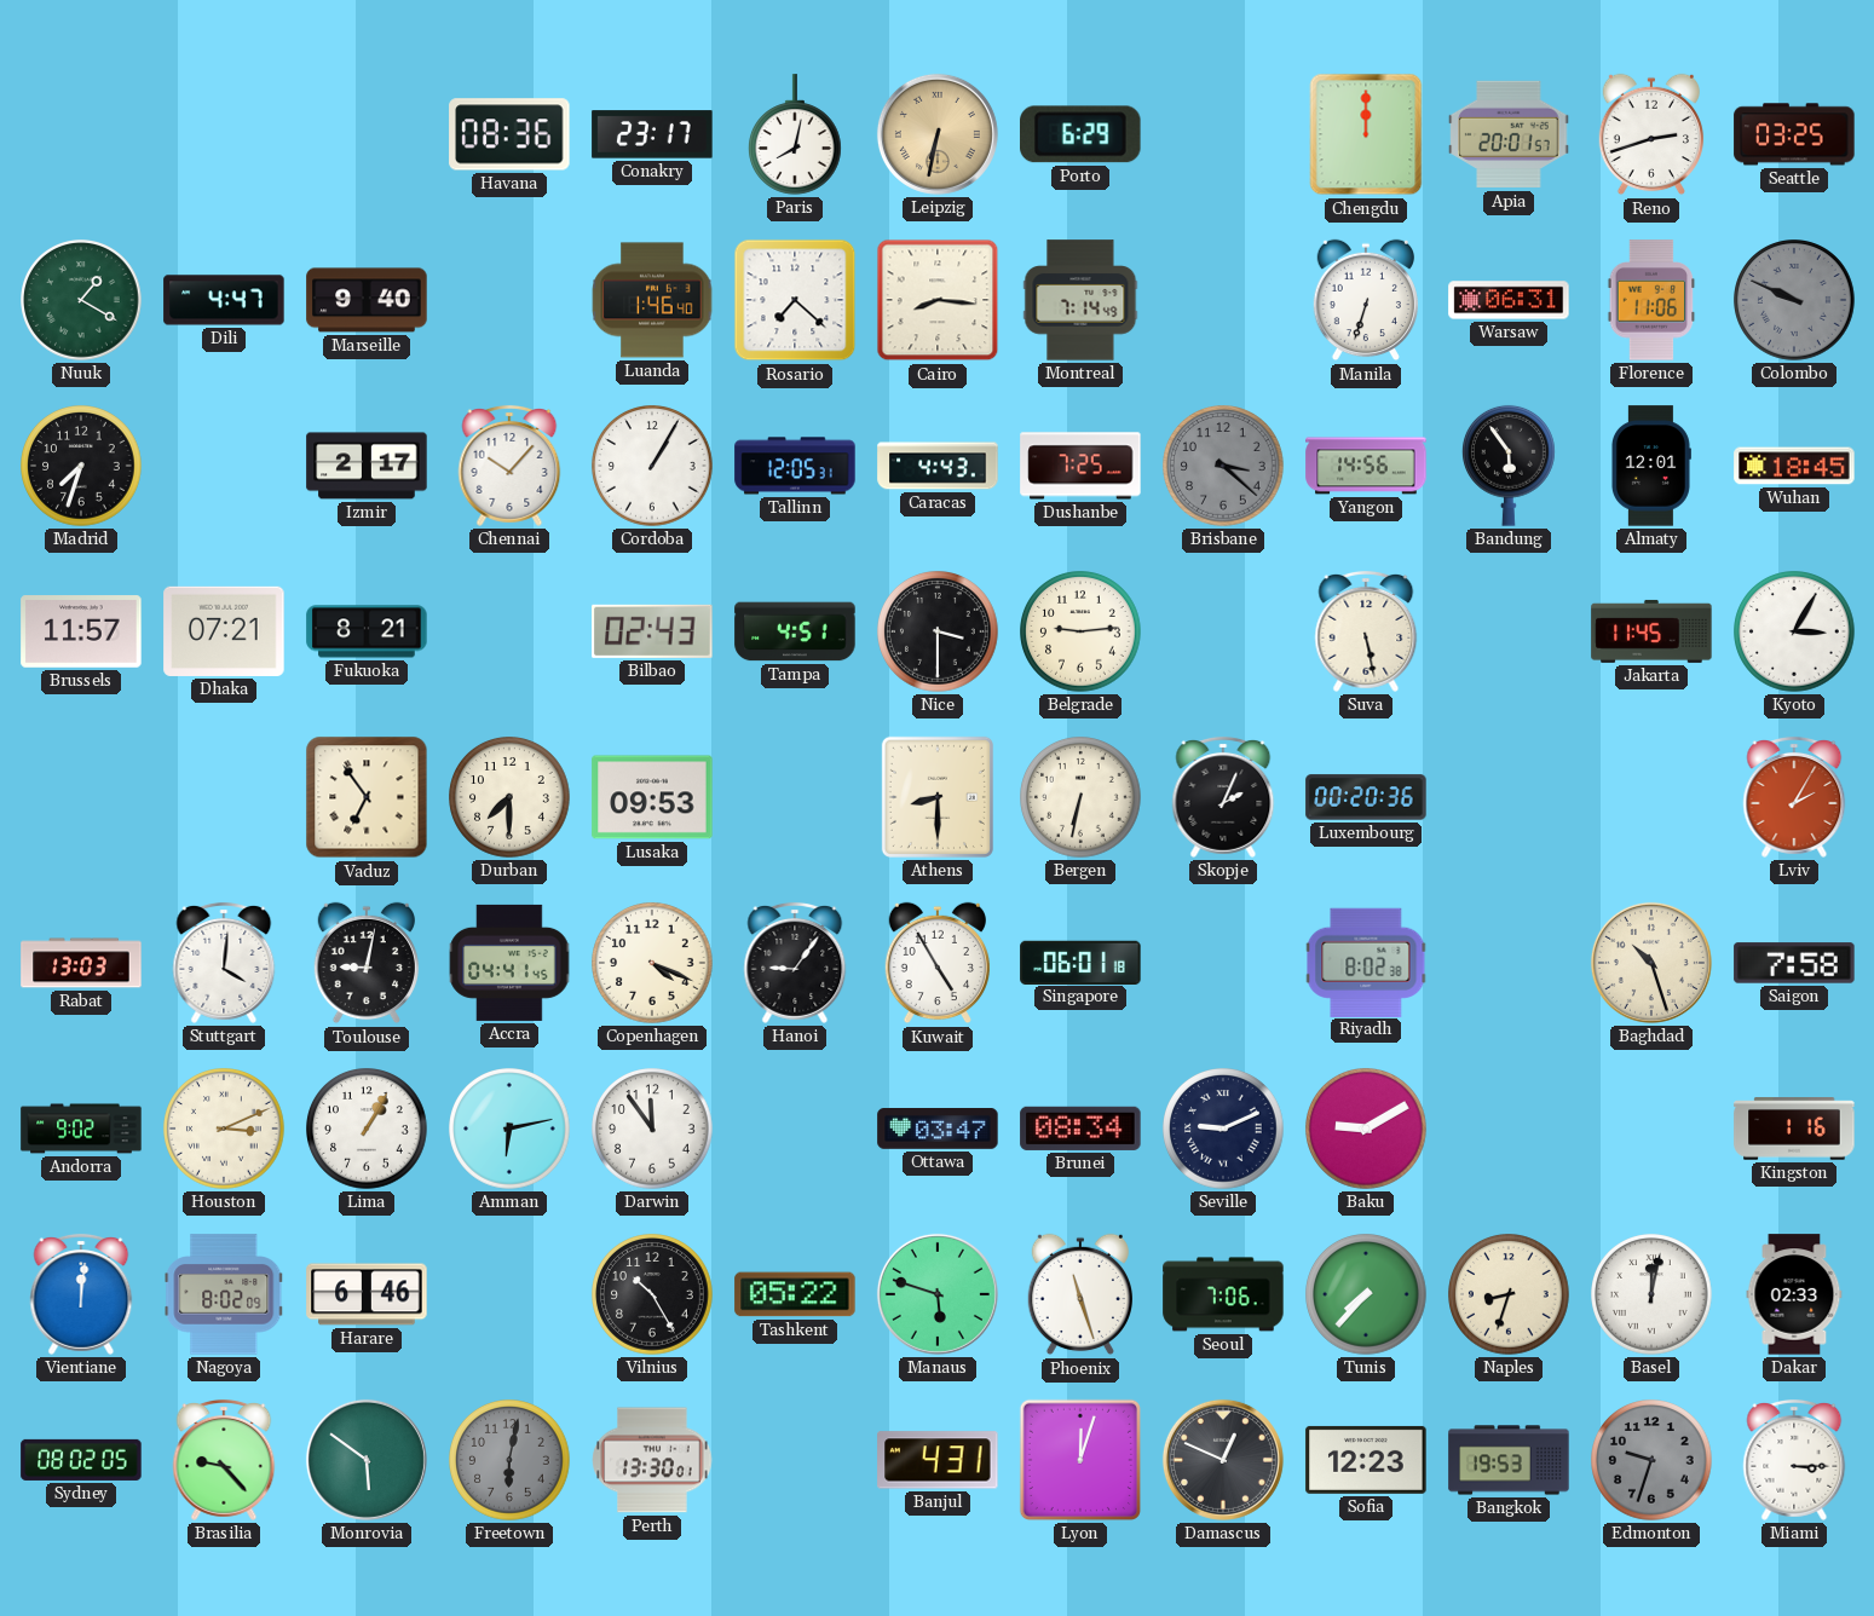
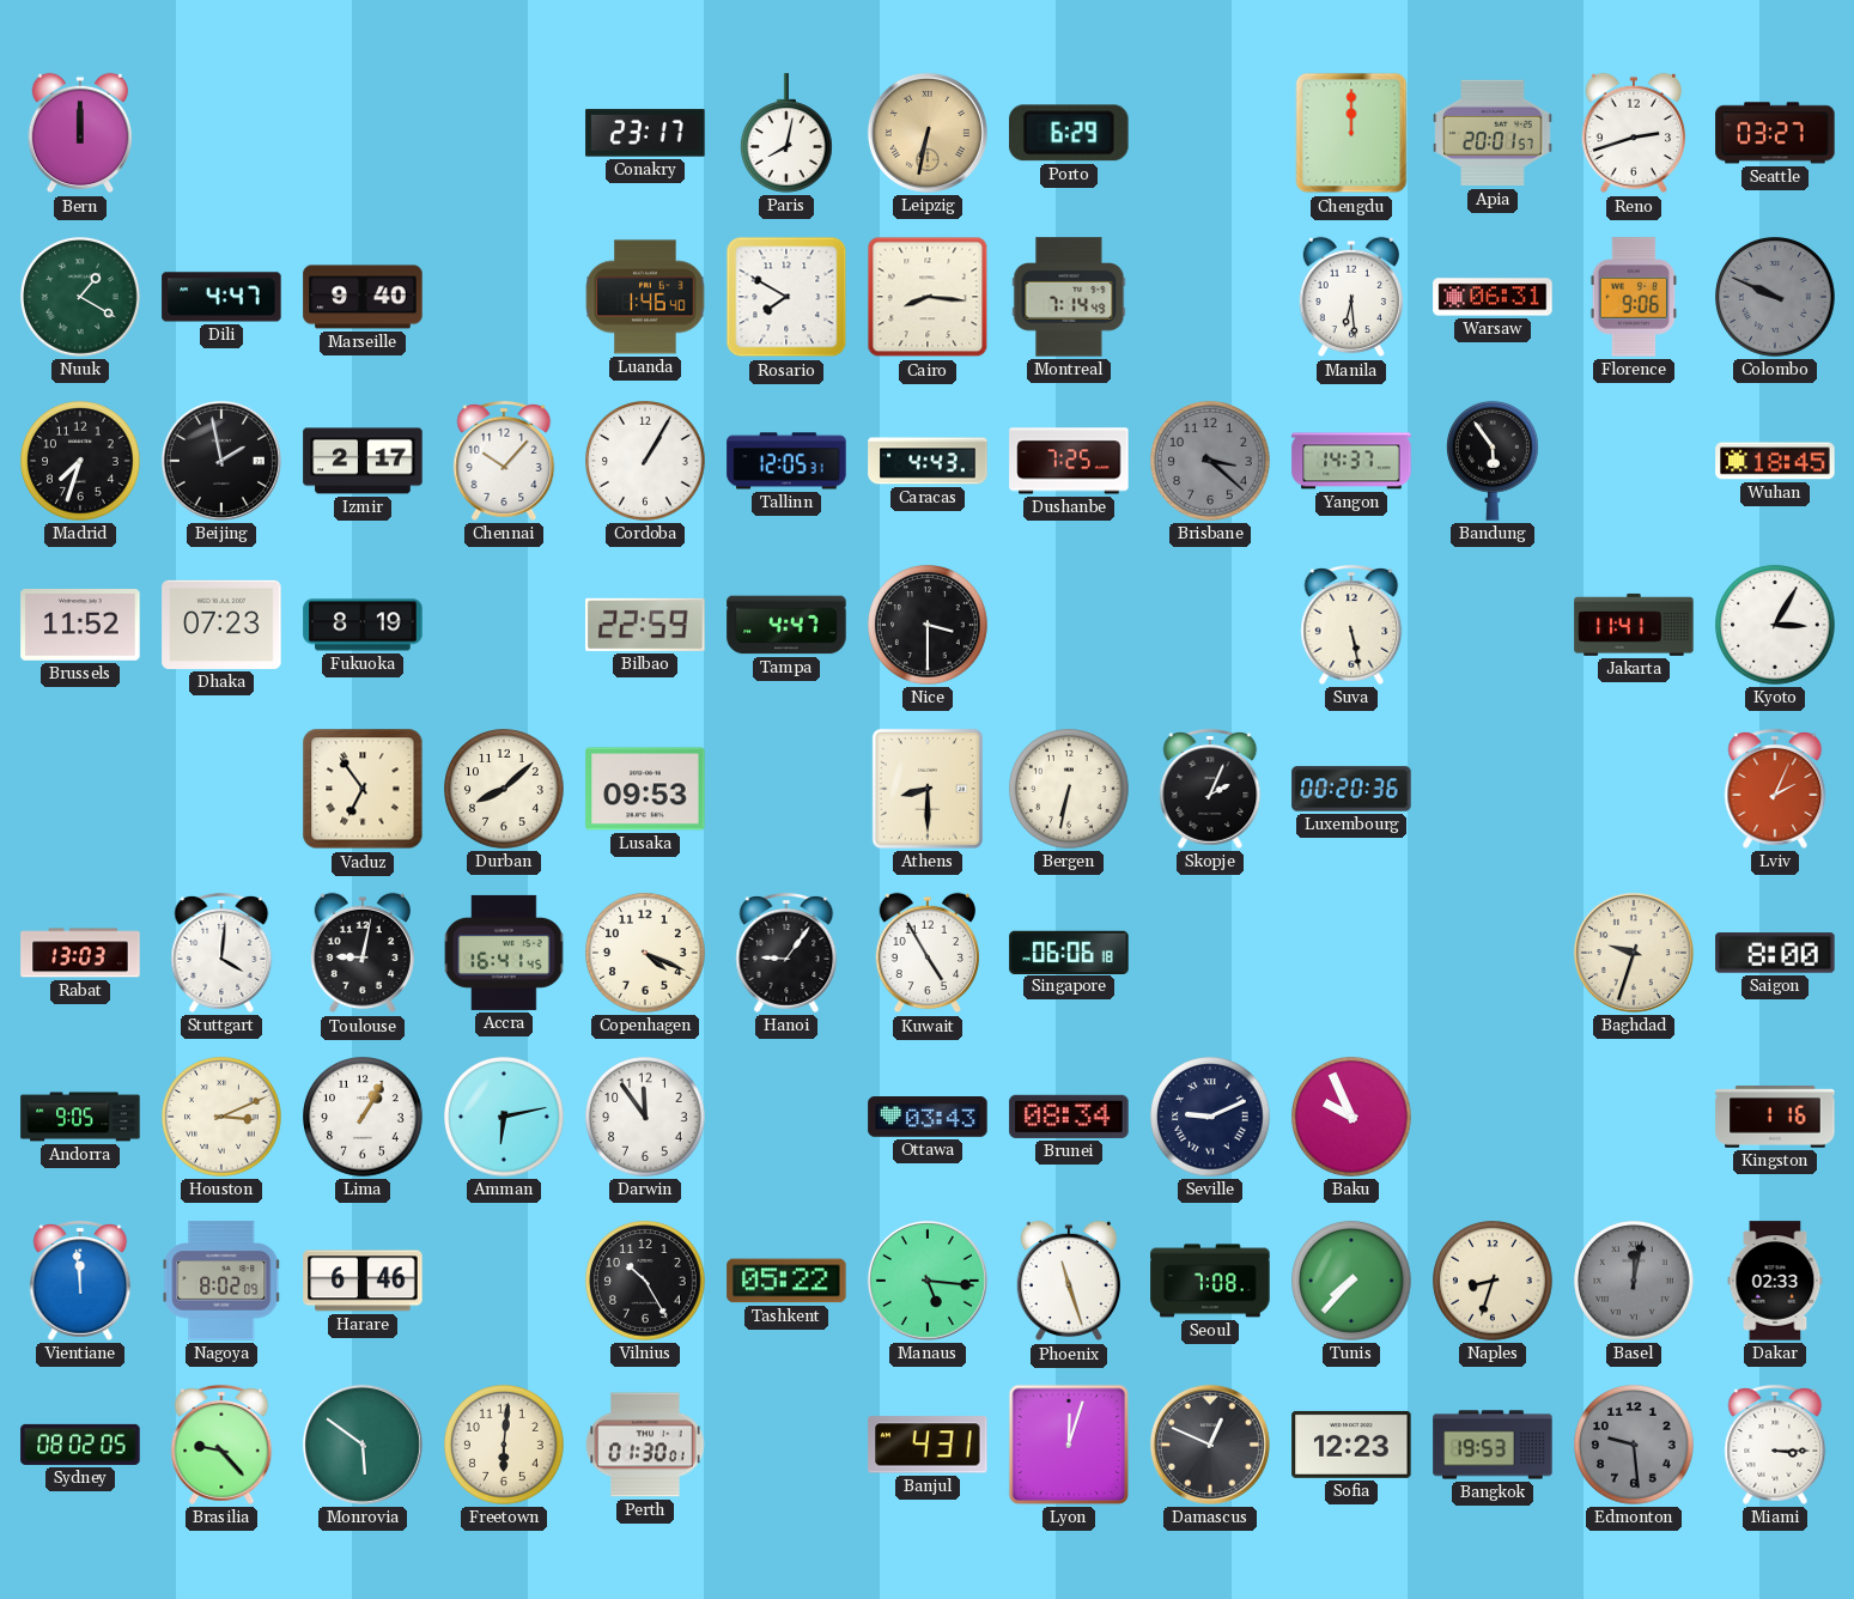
Bern: none -> 12:00
Havana: 08:36 -> none
Seattle: 03:25 -> 03:27
Rosario: 7:22 -> 7:50
Manila: 6:33 -> 6:29
Florence: 11:06 -> 9:06
Beijing: none -> 1:58
Yangon: 14:56 -> 14:37
Almaty: 12:01 -> none
Brussels: 11:57 -> 11:52
Dhaka: 07:21 -> 07:23
Fukuoka: 8:21 -> 8:19
Bilbao: 02:43 -> 22:59
Tampa: 4:51 -> 4:47
Belgrade: 9:14 -> none
Jakarta: 11:45 -> 11:41
Durban: 7:30 -> 8:08
Lviv: 2:05 -> 2:04
Accra: 04:41 -> 16:41
Singapore: 06:01 -> 06:06
Riyadh: 8:02 -> none
Baghdad: 10:27 -> 9:33
Saigon: 7:58 -> 8:00
Andorra: 9:02 -> 9:05
Ottawa: 03:47 -> 03:43
Baku: 9:10 -> 9:56
Vientiane: 12:01 -> 11:59
Manaus: 5:48 -> 5:16
Seoul: 7:06 -> 7:08
Basel dial: white -> grey
Freetown: 6:02 -> 6:01
Freetown dial: grey -> cream
Perth: 13:30 -> 01:30
Edmonton: 9:33 -> 9:29
